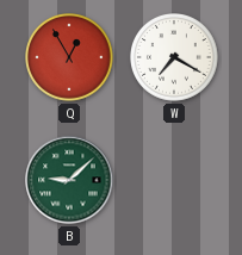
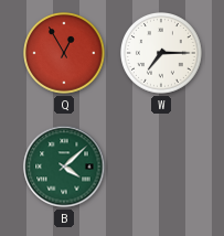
W: 7:20 -> 7:15
B: 9:08 -> 4:08
